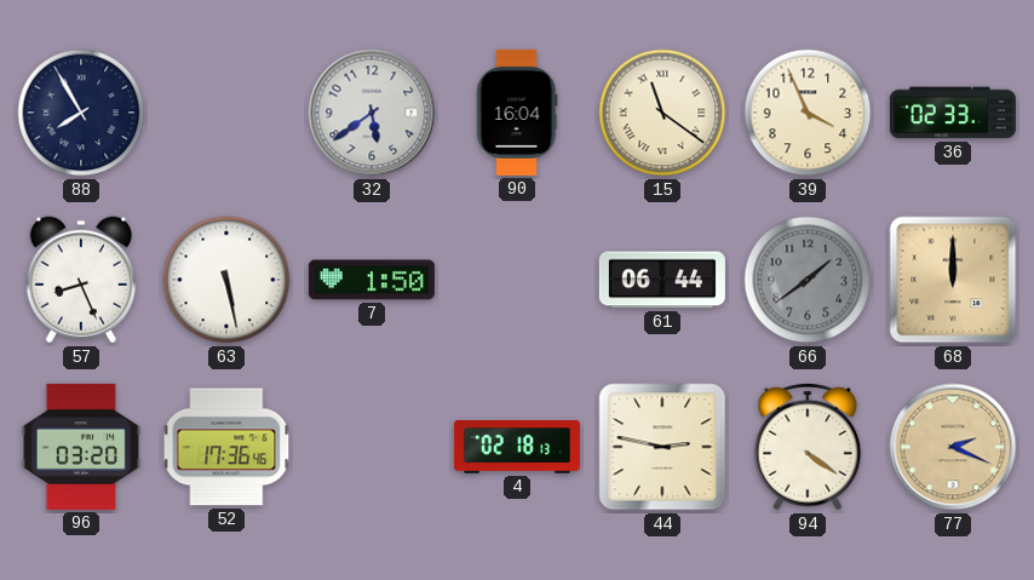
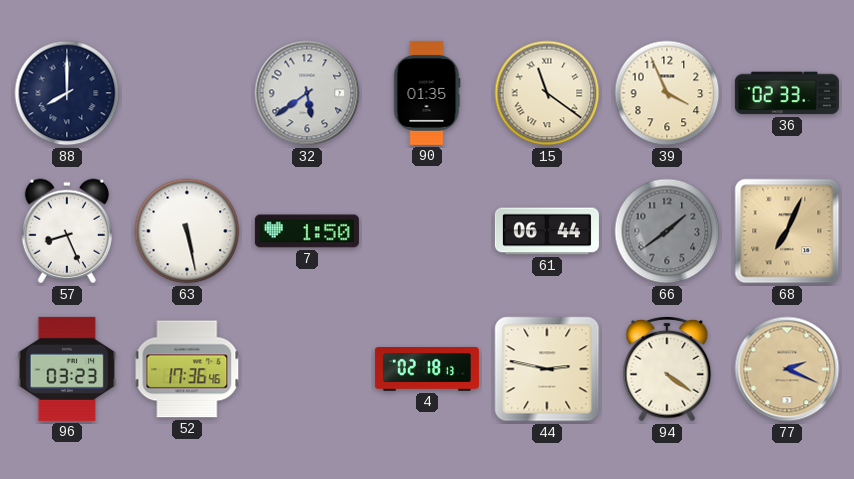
88: 7:55 -> 8:00
90: 16:04 -> 01:35
68: 12:00 -> 7:04
96: 03:20 -> 03:23
